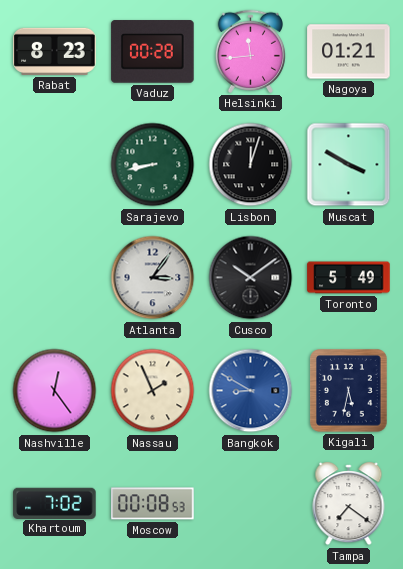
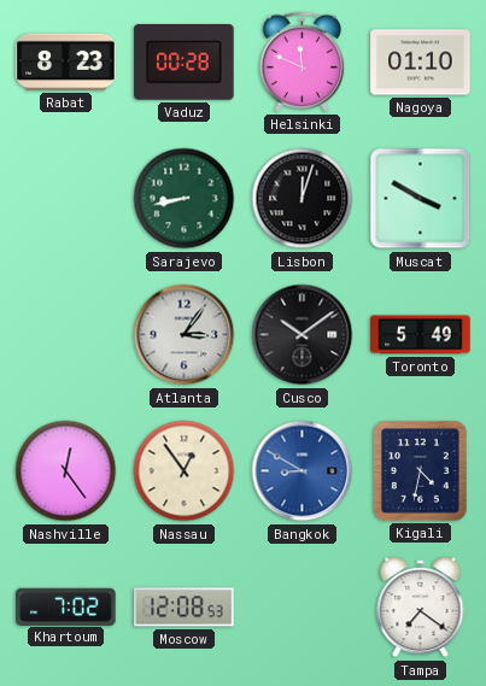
Helsinki: 11:44 -> 11:49
Nagoya: 01:21 -> 01:10
Nassau: 1:56 -> 12:54
Kigali: 5:32 -> 4:32
Moscow: 00:08 -> 12:08
